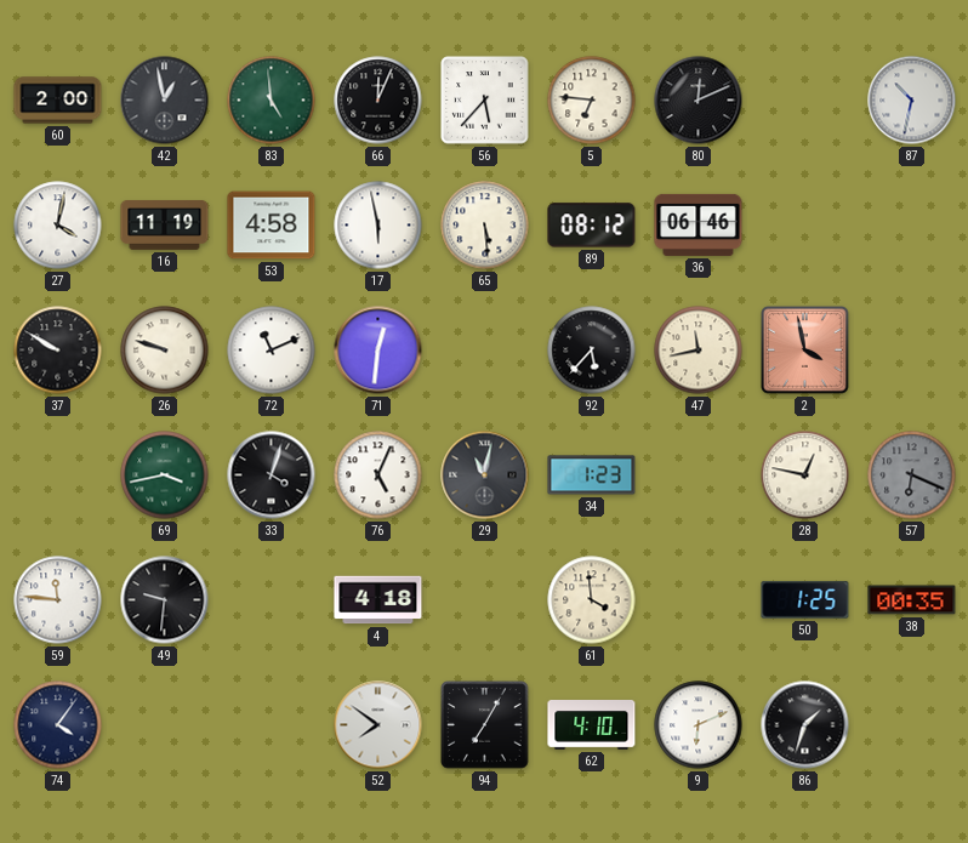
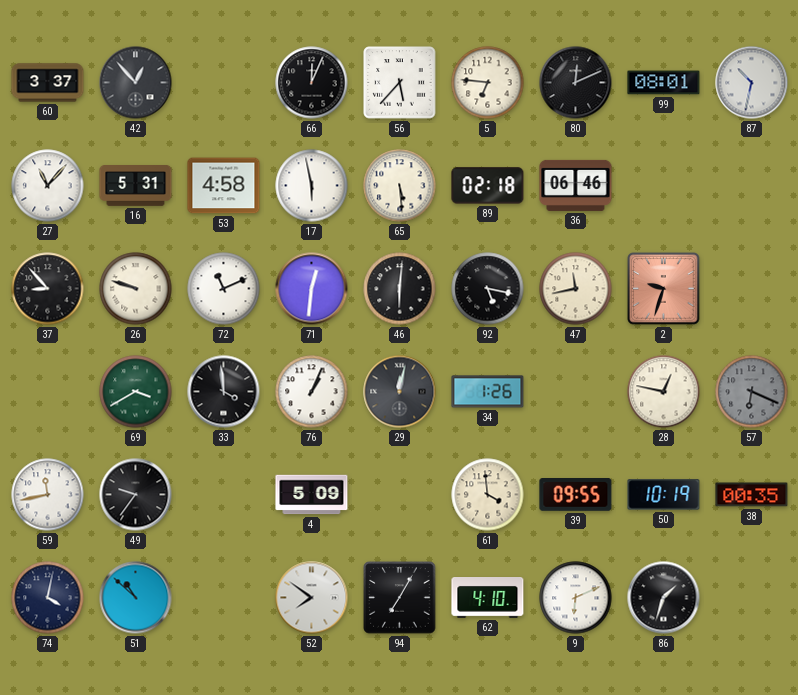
60: 2:00 -> 3:37
42: 12:58 -> 12:53
83: 4:59 -> none
99: none -> 08:01
27: 4:02 -> 11:07
16: 11:19 -> 5:31
89: 08:12 -> 02:18
37: 9:50 -> 8:53
46: none -> 6:01
92: 5:37 -> 5:17
2: 3:58 -> 9:33
69: 3:43 -> 3:40
33: 4:03 -> 3:59
76: 5:04 -> 1:04
29: 11:02 -> 12:02
34: 1:23 -> 1:26
59: 11:46 -> 11:43
49: 9:31 -> 9:36
4: 4:18 -> 5:09
39: none -> 09:55
50: 1:25 -> 10:19
74: 4:06 -> 4:02
51: none -> 10:52
